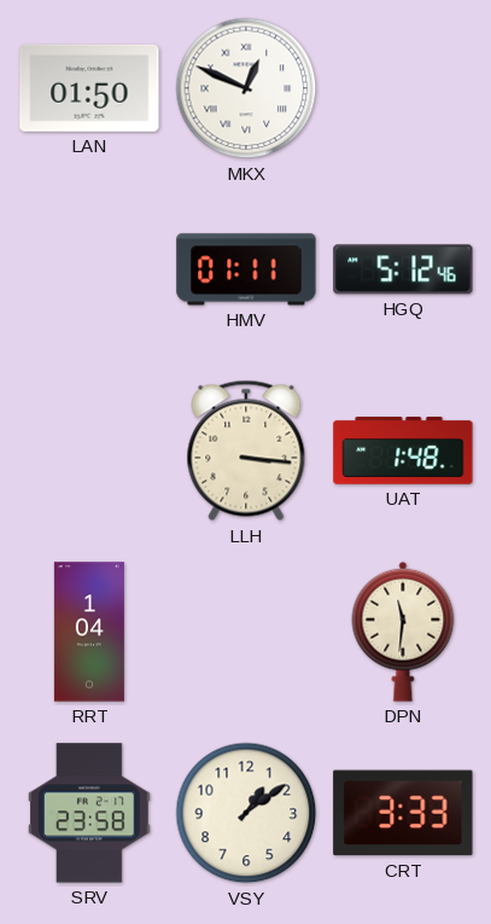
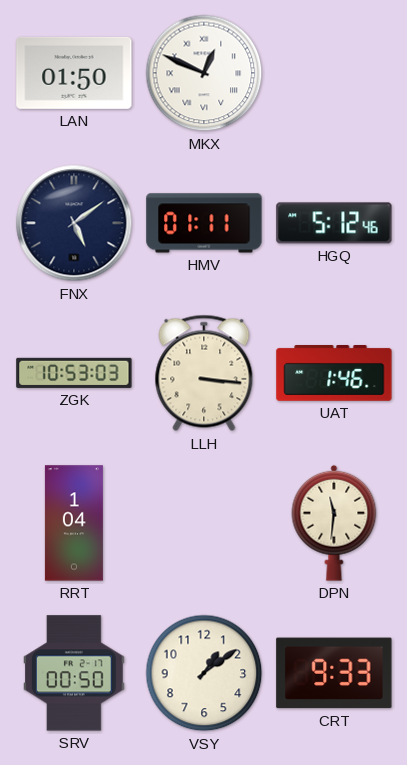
FNX: none -> 5:09
ZGK: none -> 10:53
UAT: 1:48 -> 1:46
SRV: 23:58 -> 00:50
CRT: 3:33 -> 9:33
